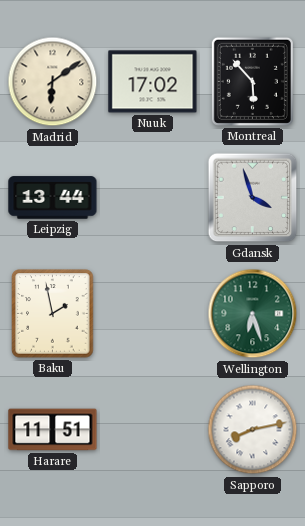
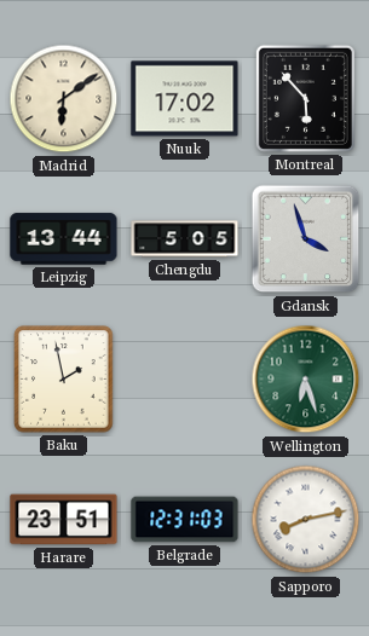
Chengdu: none -> 5:05
Harare: 11:51 -> 23:51
Belgrade: none -> 12:31
